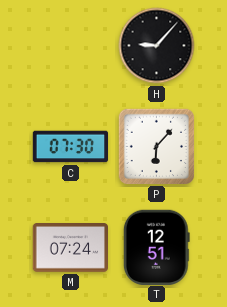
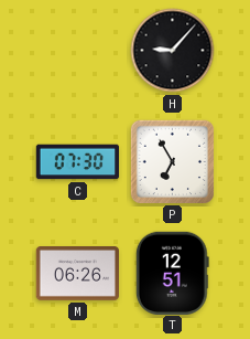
P: 6:07 -> 6:55
M: 07:24 -> 06:26
